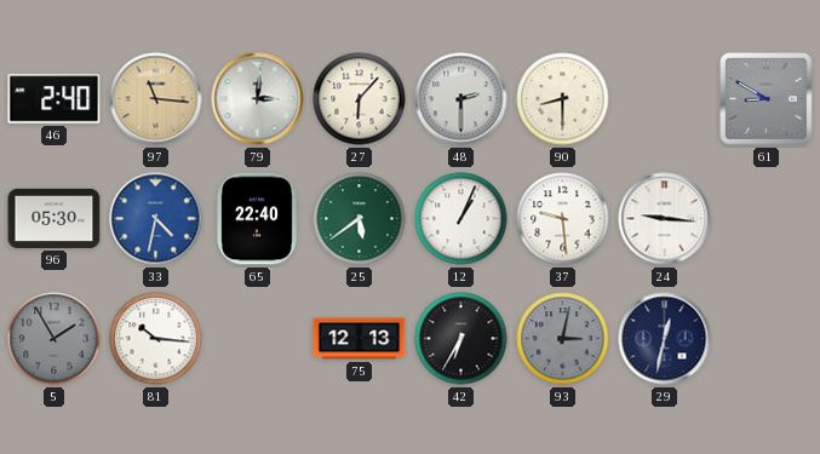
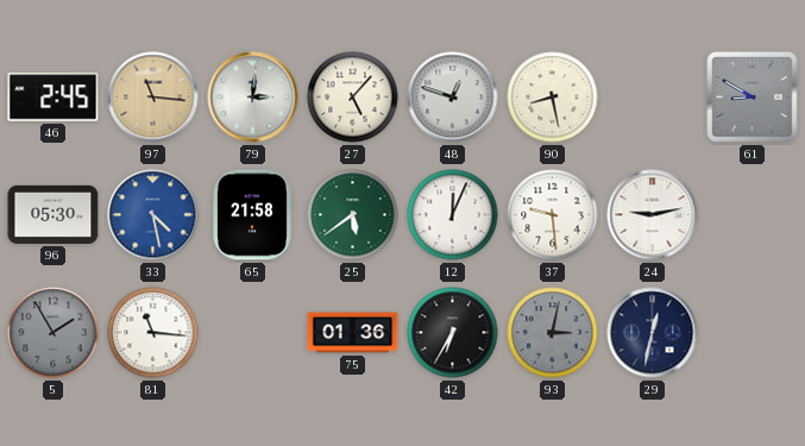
46: 2:40 -> 2:45
27: 6:07 -> 5:07
48: 2:30 -> 12:48
90: 8:30 -> 8:28
33: 4:32 -> 4:28
65: 22:40 -> 21:58
12: 1:04 -> 12:04
24: 9:16 -> 9:13
81: 10:16 -> 11:16
75: 12:13 -> 01:36
